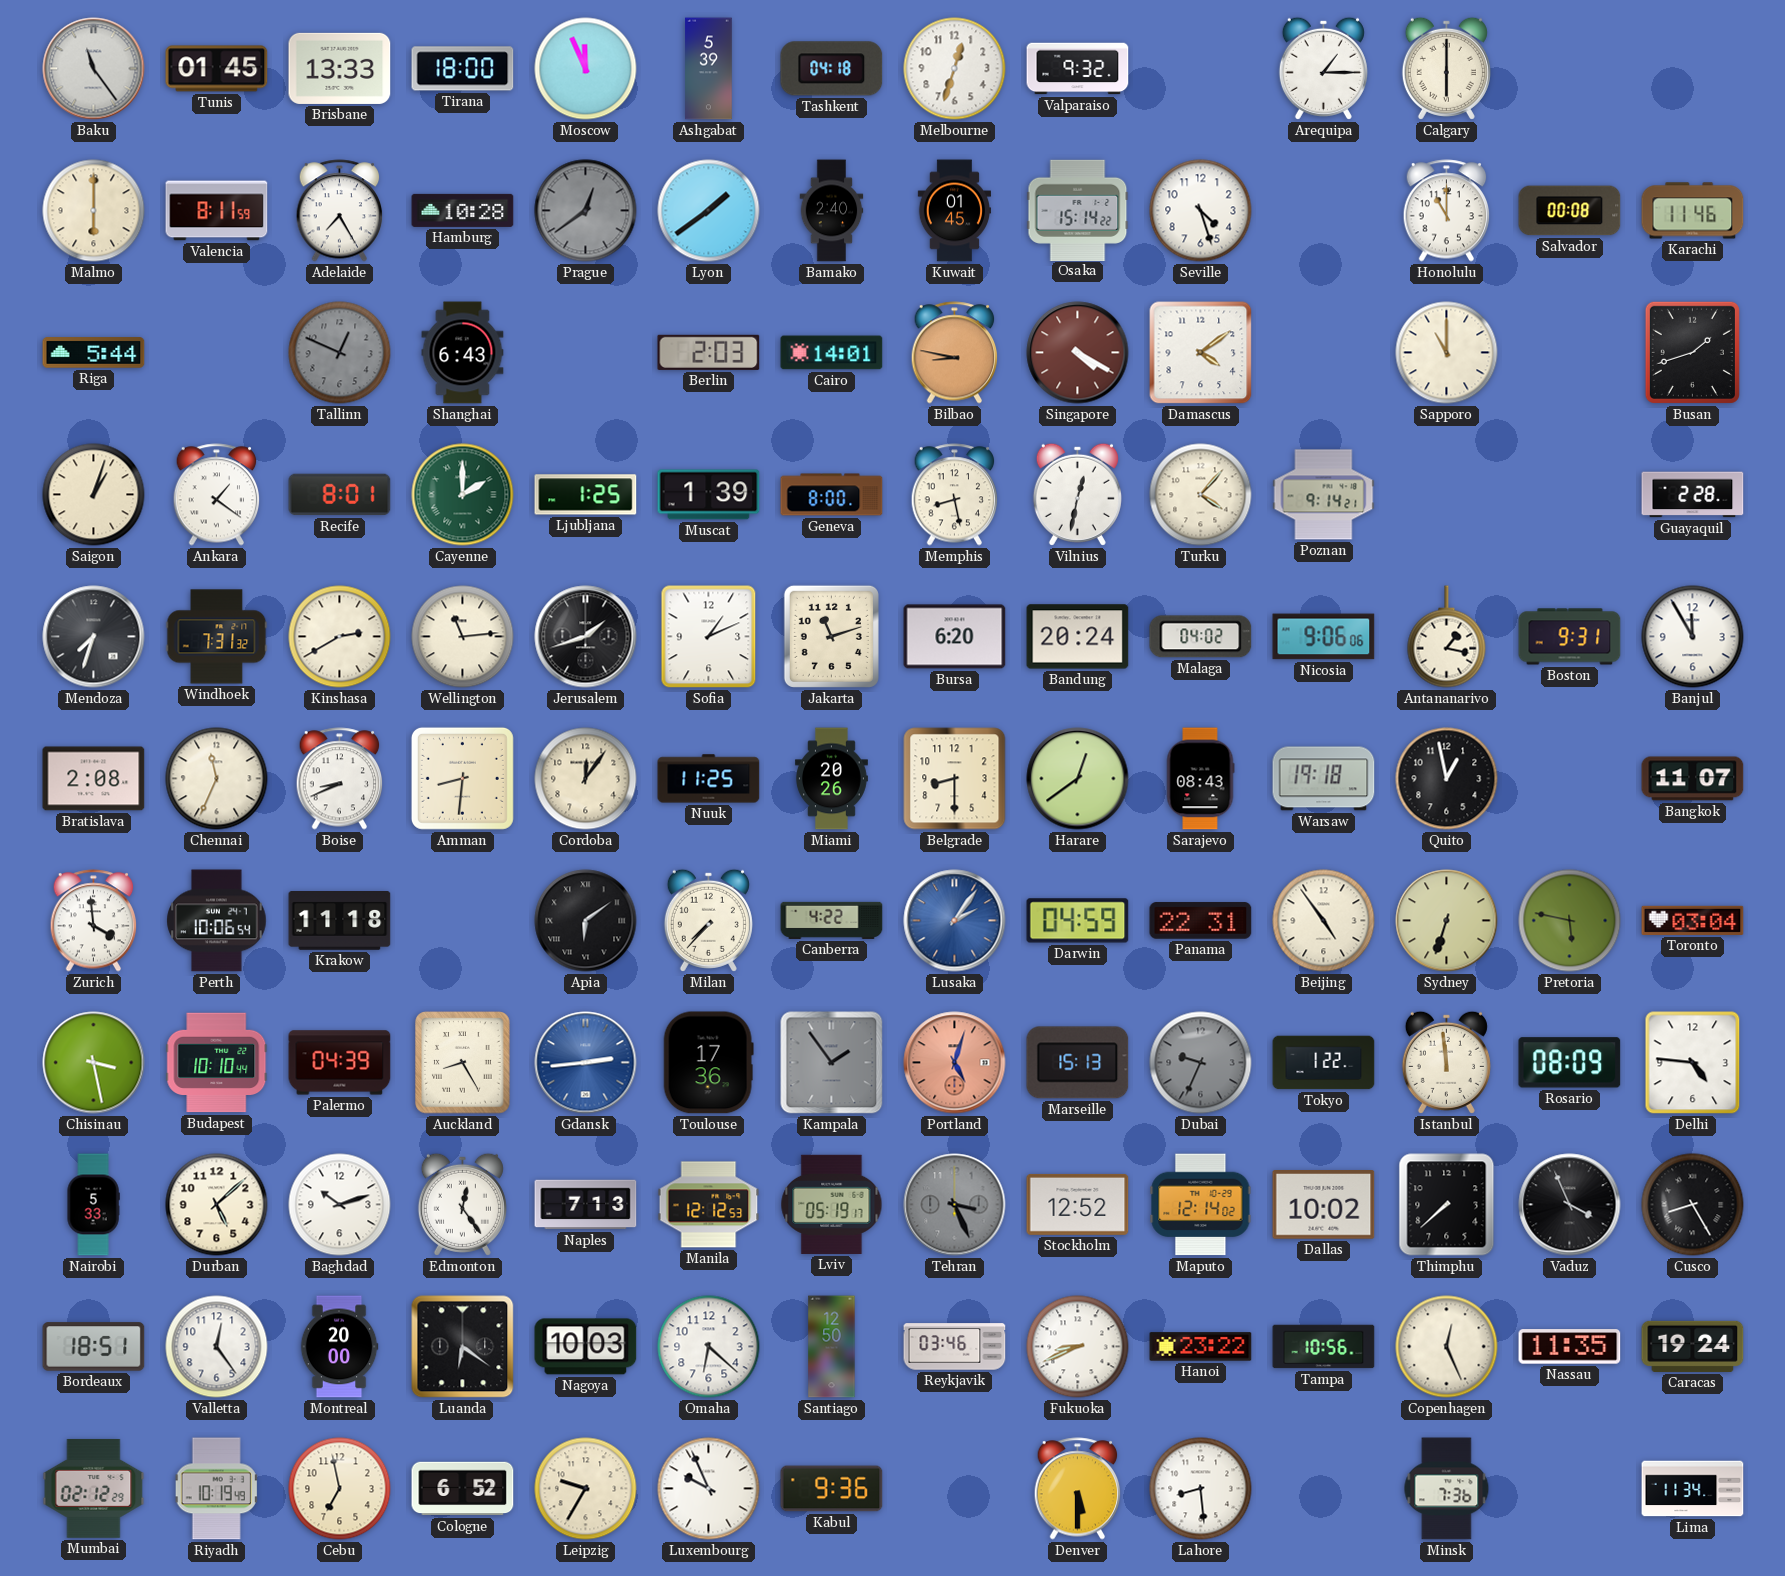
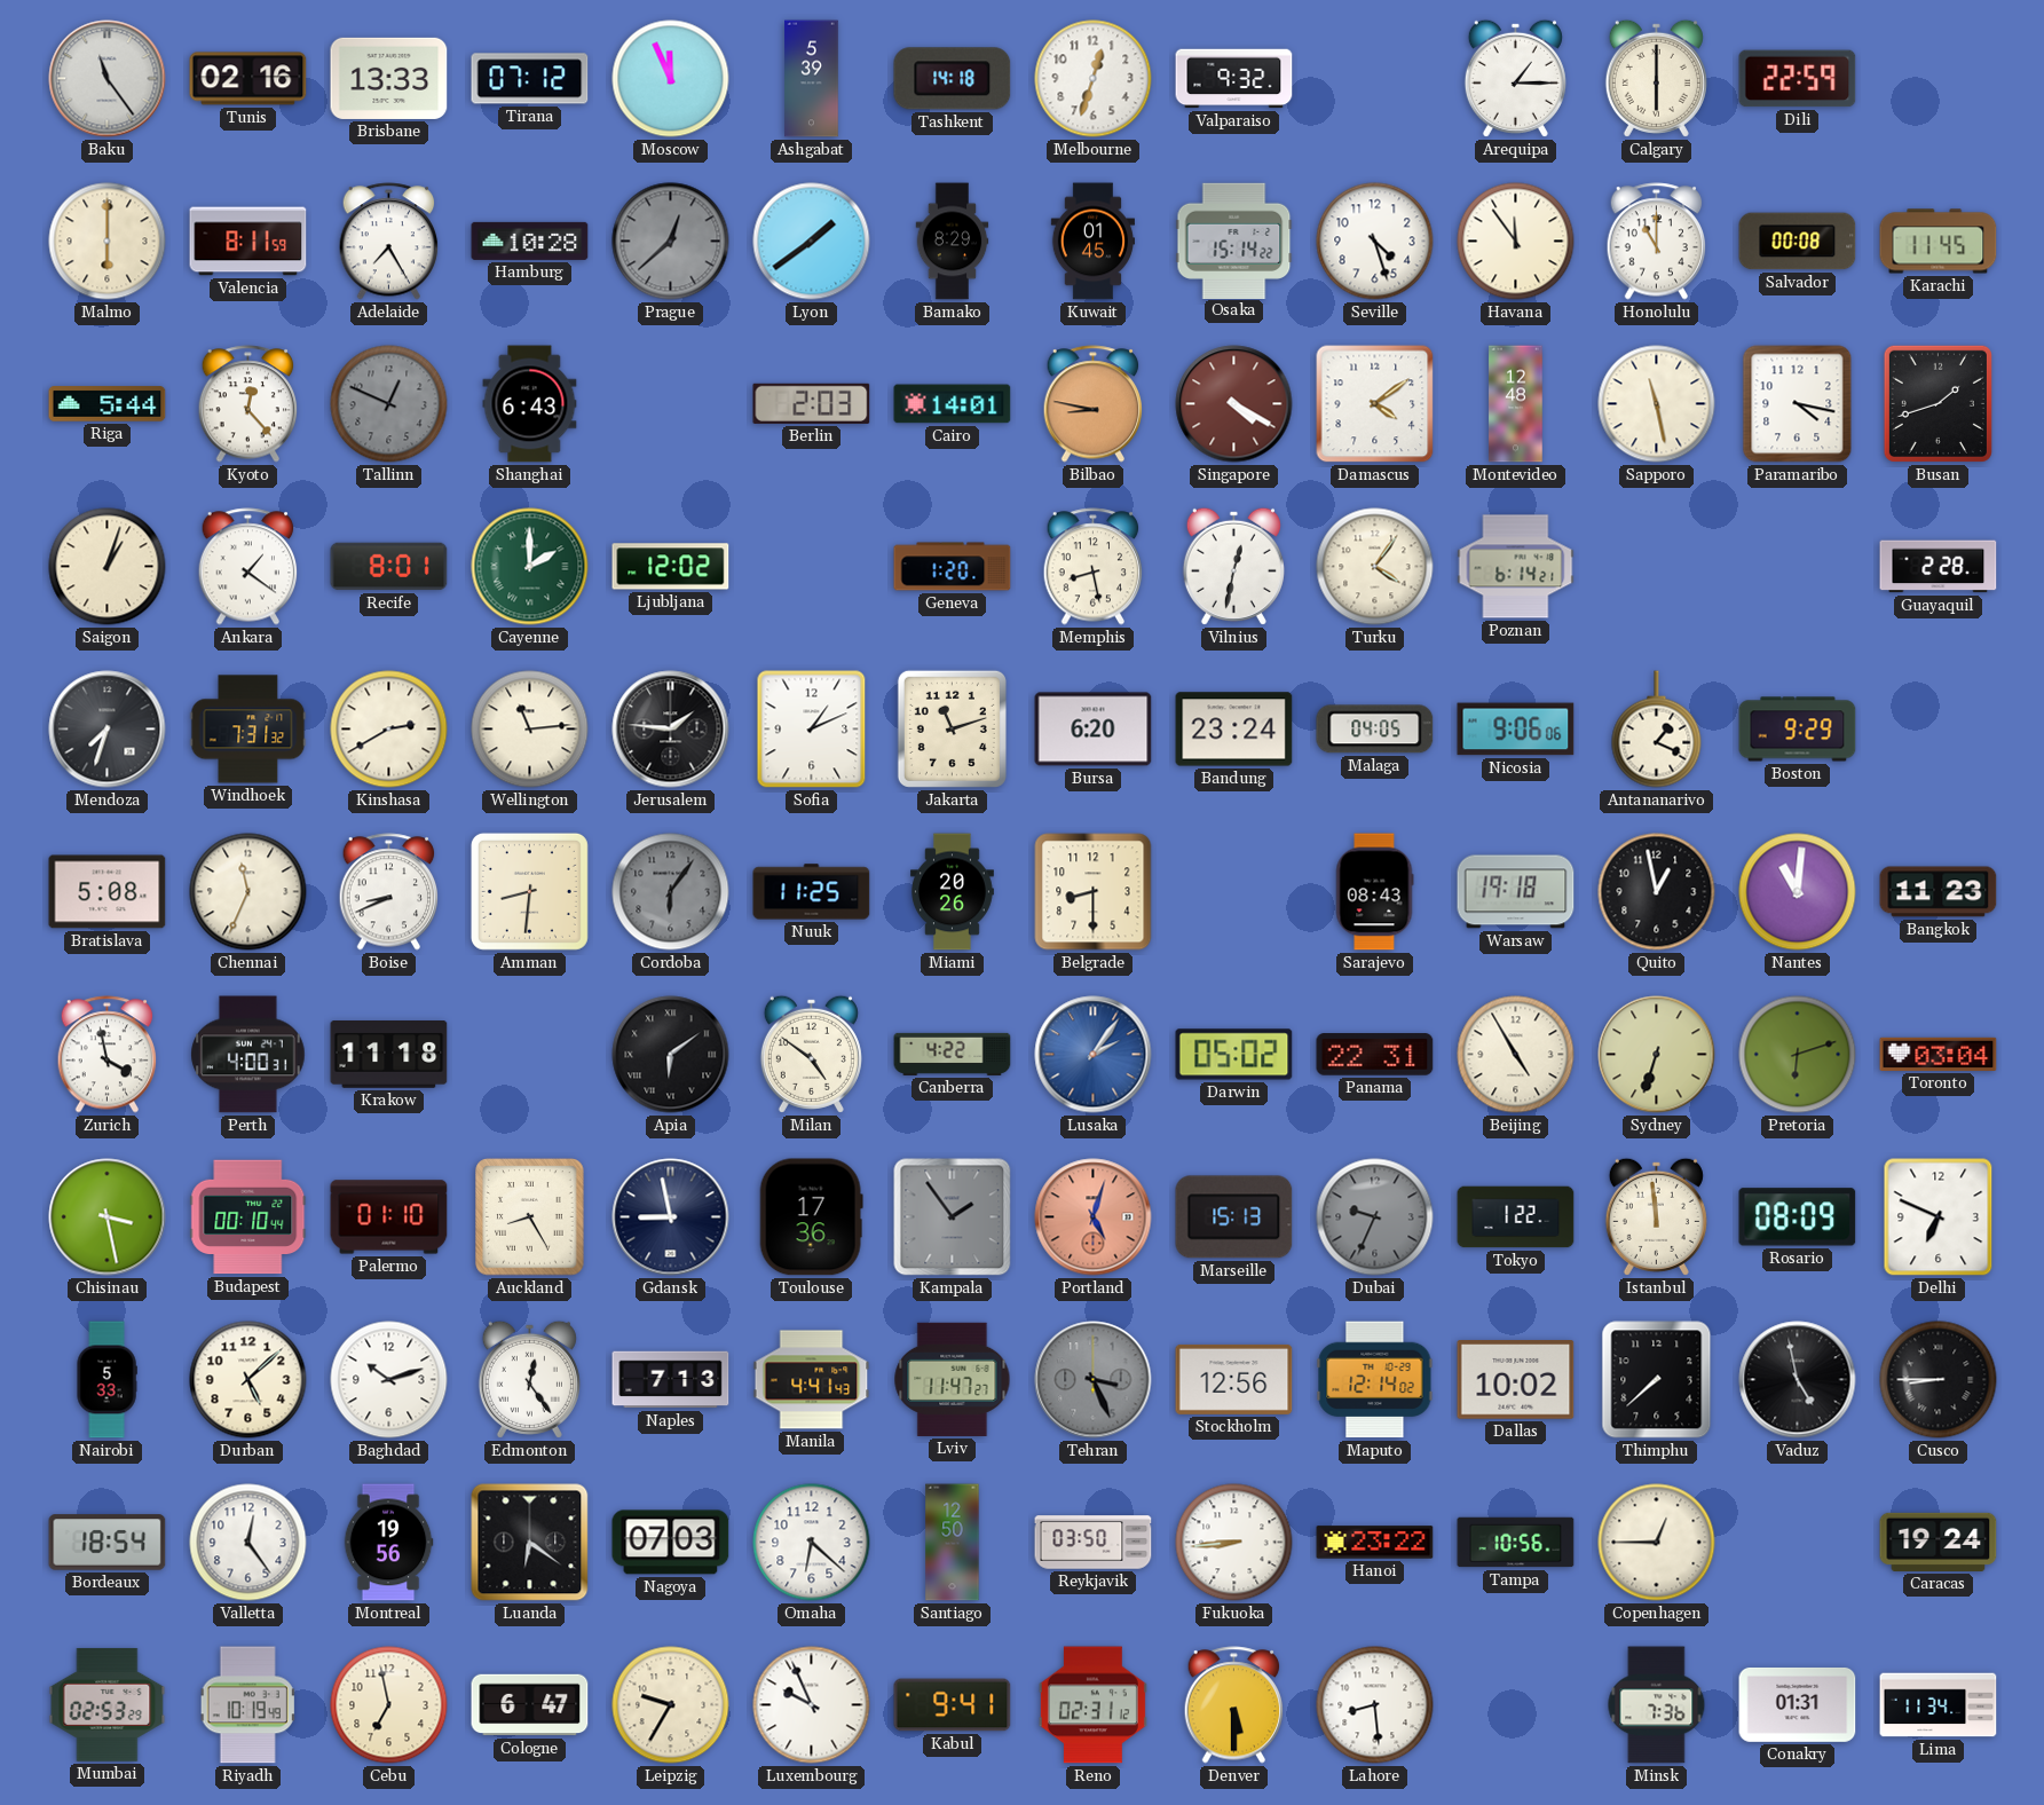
Tunis: 01:45 -> 02:16
Tirana: 18:00 -> 07:12
Tashkent: 04:18 -> 14:18
Dili: none -> 22:59
Prague: 12:39 -> 12:38
Bamako: 2:40 -> 8:29
Havana: none -> 11:54
Karachi: 11:46 -> 11:45
Kyoto: none -> 12:23
Montevideo: none -> 12:48
Sapporo: 11:00 -> 11:28
Paramaribo: none -> 4:17
Ljubljana: 1:25 -> 12:02
Muscat: 1:39 -> none
Geneva: 8:00 -> 1:20
Turku: 4:07 -> 4:06
Poznan: 9:14 -> 6:14
Jerusalem: 1:42 -> 1:46
Bandung: 20:24 -> 23:24
Malaga: 04:02 -> 04:05
Antananarivo: 1:17 -> 1:19
Boston: 9:31 -> 9:29
Banjul: 11:55 -> none
Bratislava: 2:08 -> 5:08
Cordoba: 12:06 -> 6:06
Cordoba dial: cream -> grey
Harare: 12:39 -> none
Nantes: none -> 11:01
Bangkok: 11:07 -> 11:23
Zurich: 3:59 -> 3:58
Perth: 10:06 -> 4:00
Milan: 7:37 -> 4:51
Darwin: 04:59 -> 05:02
Beijing: 4:54 -> 4:55
Pretoria: 5:47 -> 6:12
Budapest: 10:10 -> 00:10
Palermo: 04:39 -> 01:10
Gdansk: 2:44 -> 8:58
Gdansk dial: blue -> navy
Delhi: 4:46 -> 6:49
Manila: 12:12 -> 4:41
Lviv: 05:19 -> 11:47
Stockholm: 12:52 -> 12:56
Vaduz: 3:56 -> 4:58
Cusco: 8:25 -> 8:45
Bordeaux: 18:51 -> 18:54
Montreal: 20:00 -> 19:56
Nagoya: 10:03 -> 07:03
Reykjavik: 03:46 -> 03:50
Fukuoka: 8:41 -> 8:44
Copenhagen: 12:26 -> 12:45
Nassau: 11:35 -> none
Mumbai: 02:12 -> 02:53
Cologne: 6:52 -> 6:47
Kabul: 9:36 -> 9:41
Reno: none -> 02:31
Conakry: none -> 01:31
